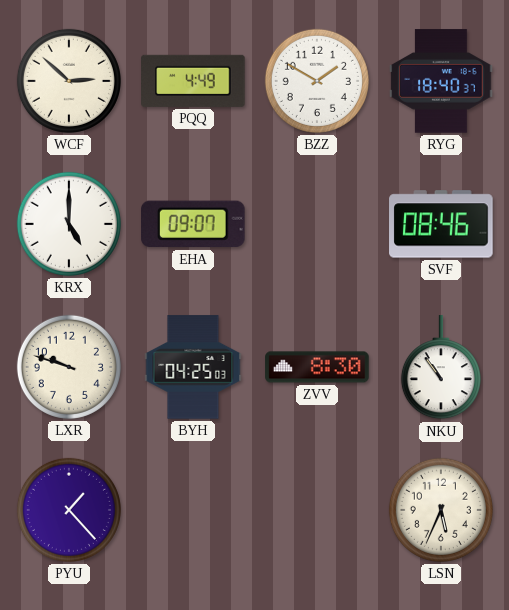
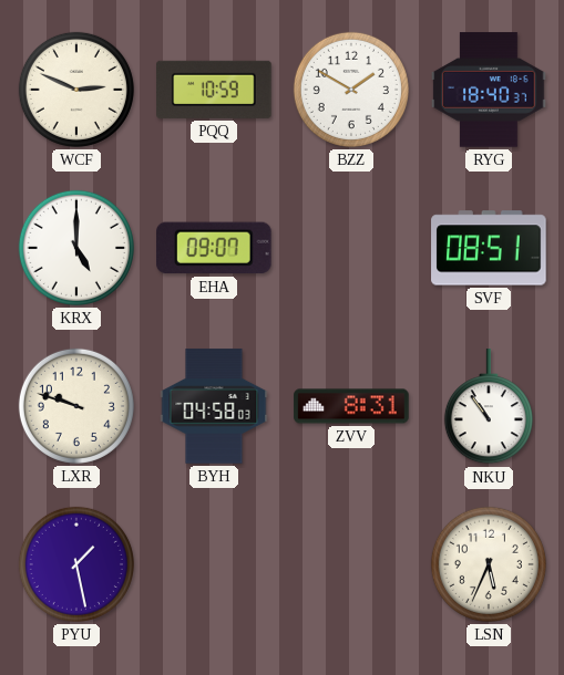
WCF: 2:52 -> 2:49
PQQ: 4:49 -> 10:59
SVF: 08:46 -> 08:51
BYH: 04:25 -> 04:58
ZVV: 8:30 -> 8:31
PYU: 1:23 -> 1:28
